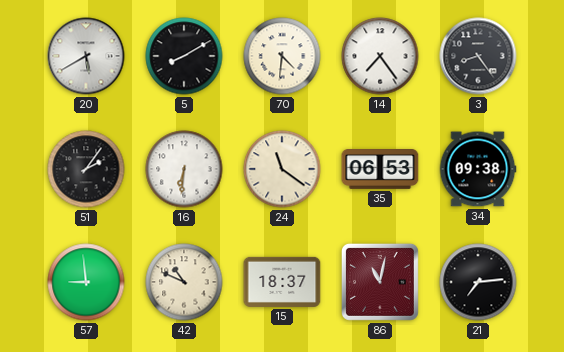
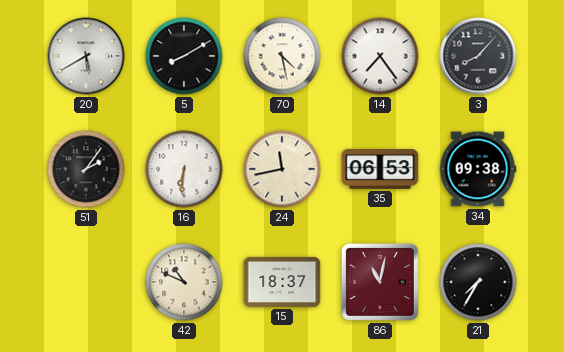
70: 4:31 -> 4:28
3: 8:24 -> 8:07
24: 11:21 -> 11:43
57: 8:59 -> none
21: 7:14 -> 7:35
